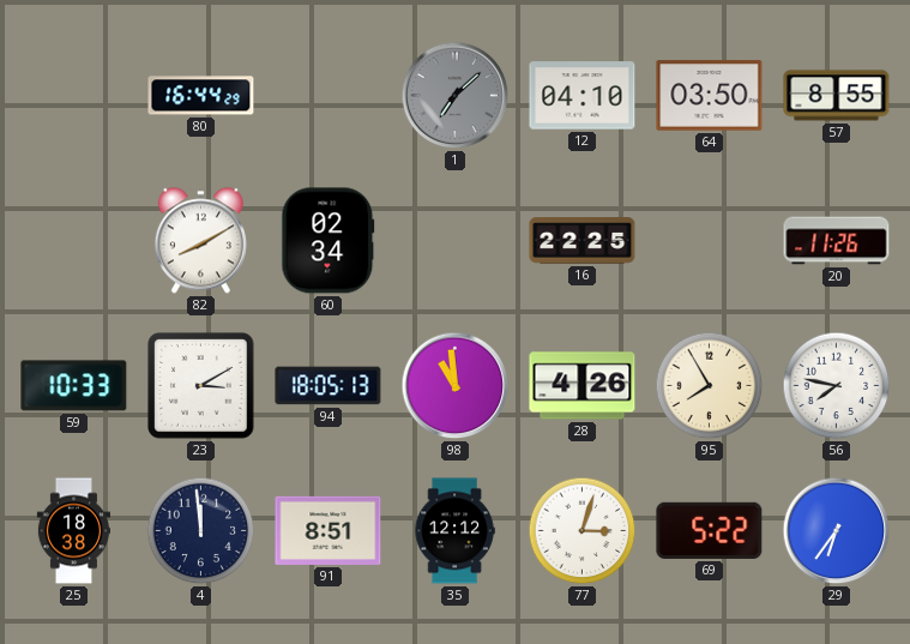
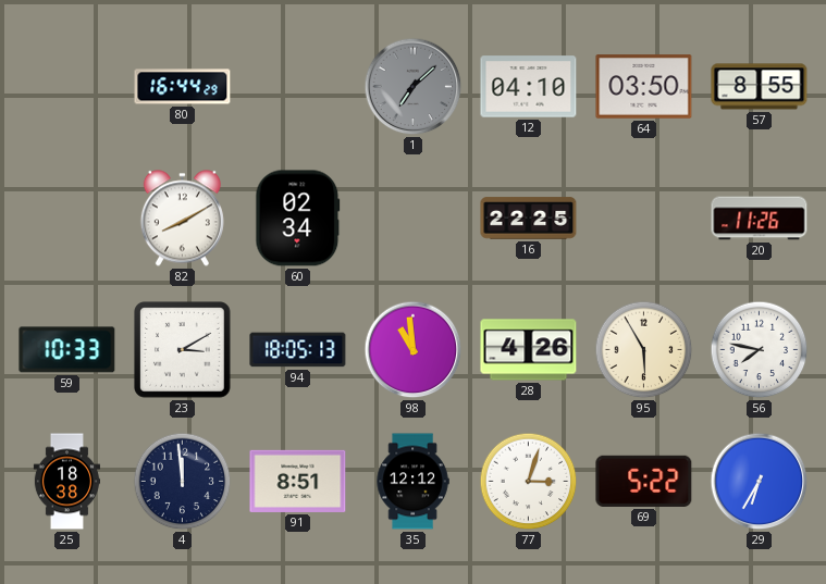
95: 7:55 -> 5:55
29: 6:36 -> 6:35
